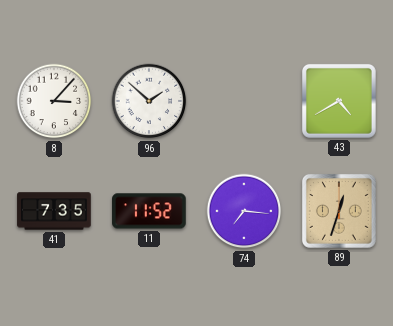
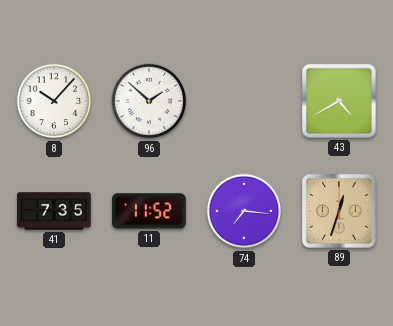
8: 3:07 -> 10:07
